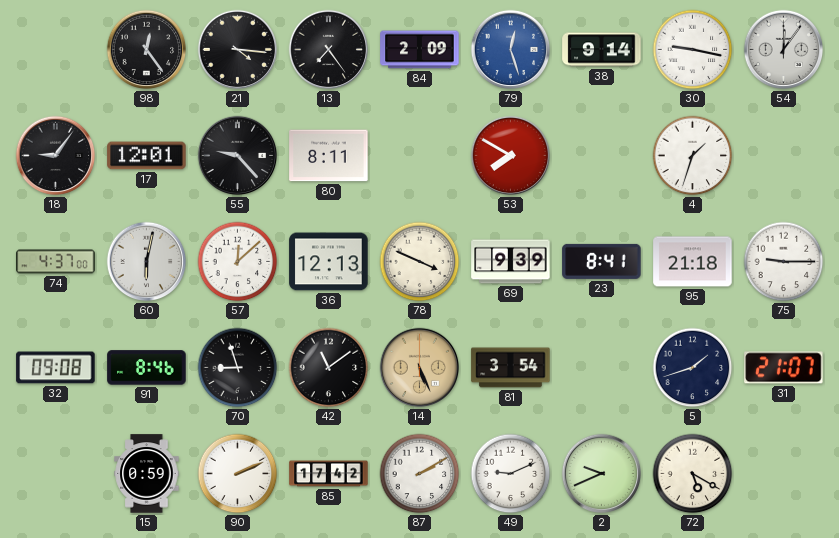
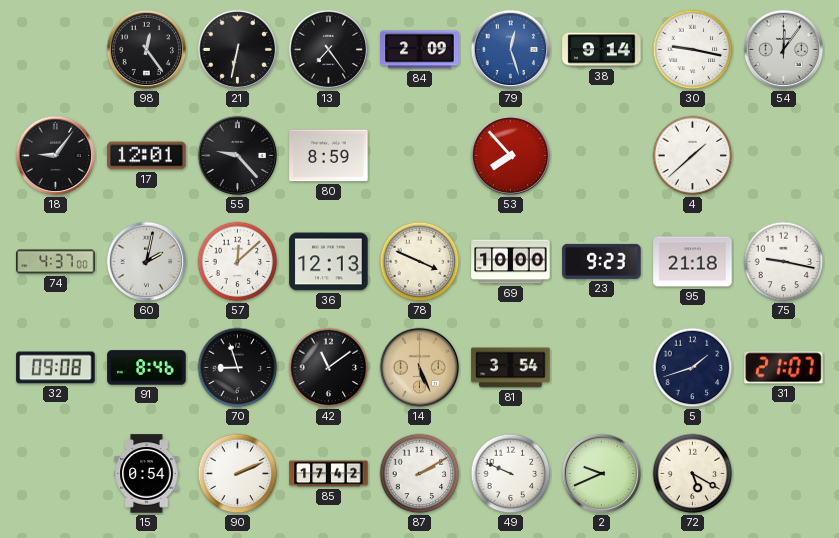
21: 4:16 -> 6:32
80: 8:11 -> 8:59
53: 7:50 -> 7:53
4: 1:33 -> 1:38
60: 6:02 -> 2:02
69: 9:39 -> 10:00
23: 8:41 -> 9:23
75: 9:15 -> 9:17
15: 0:59 -> 0:54
49: 9:11 -> 9:49
